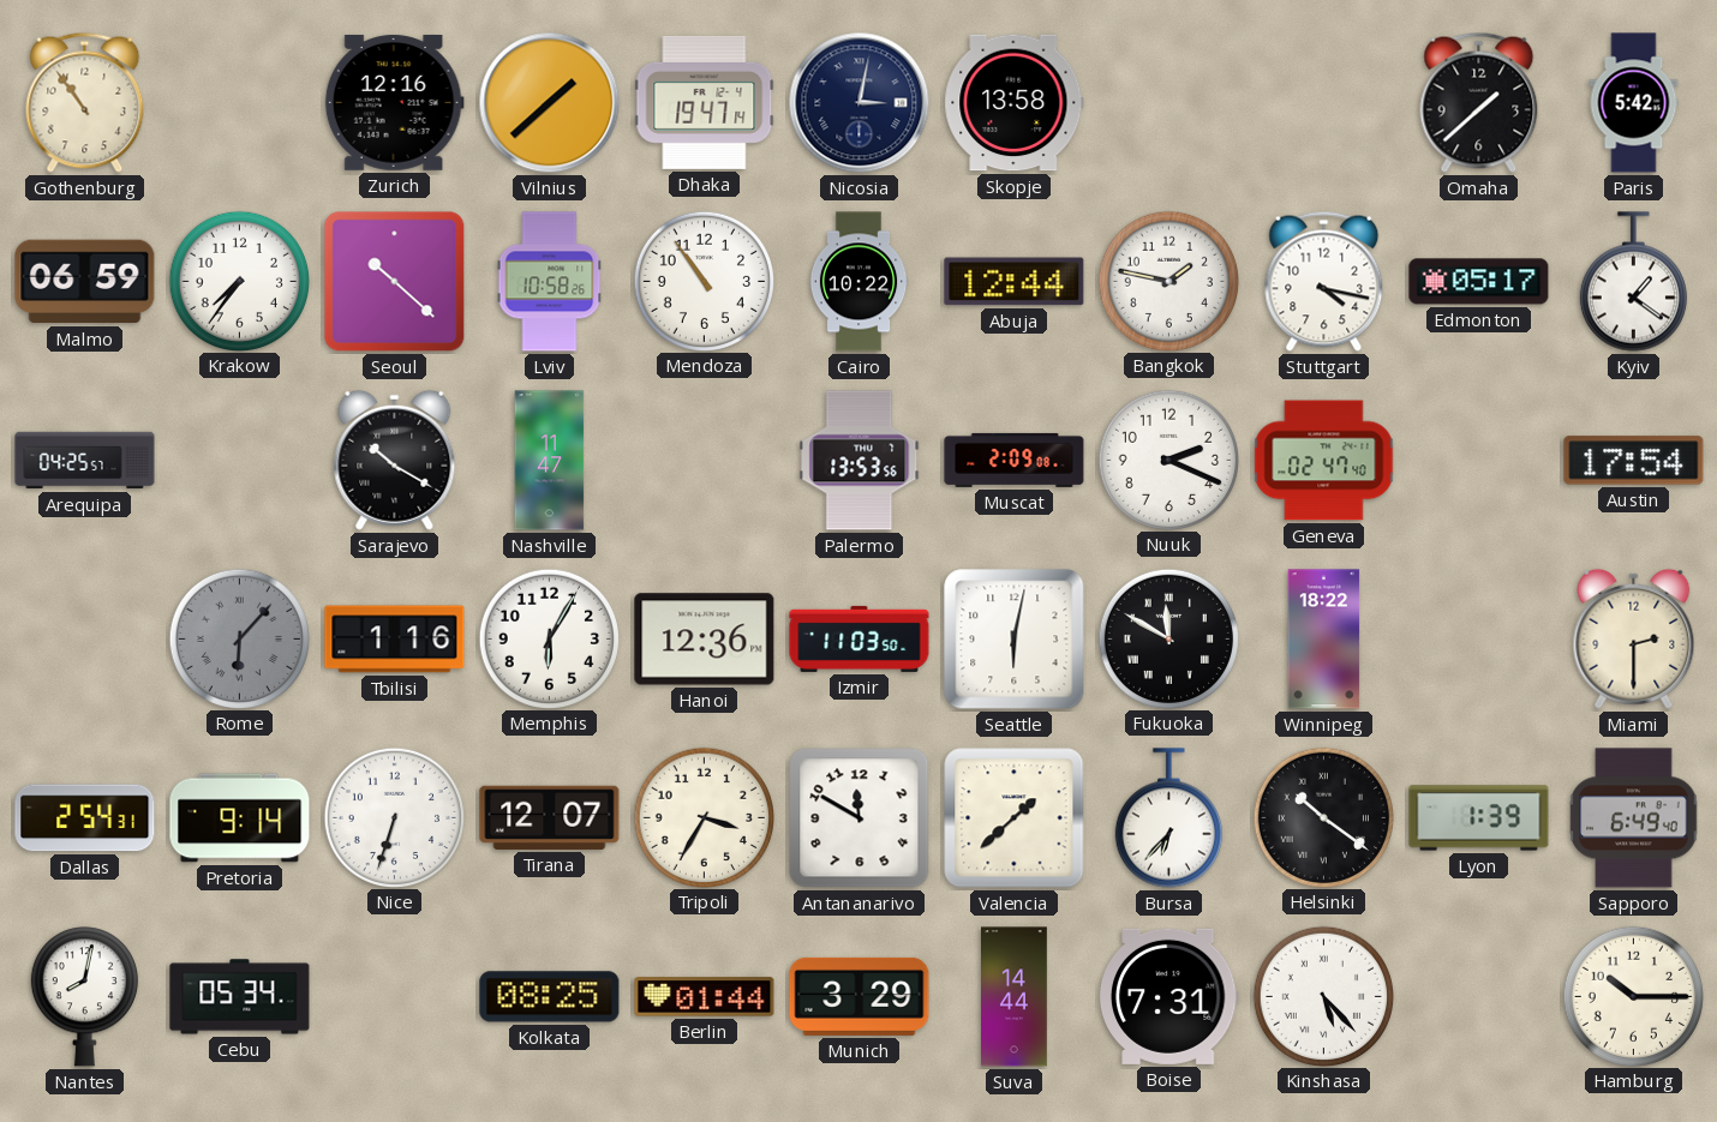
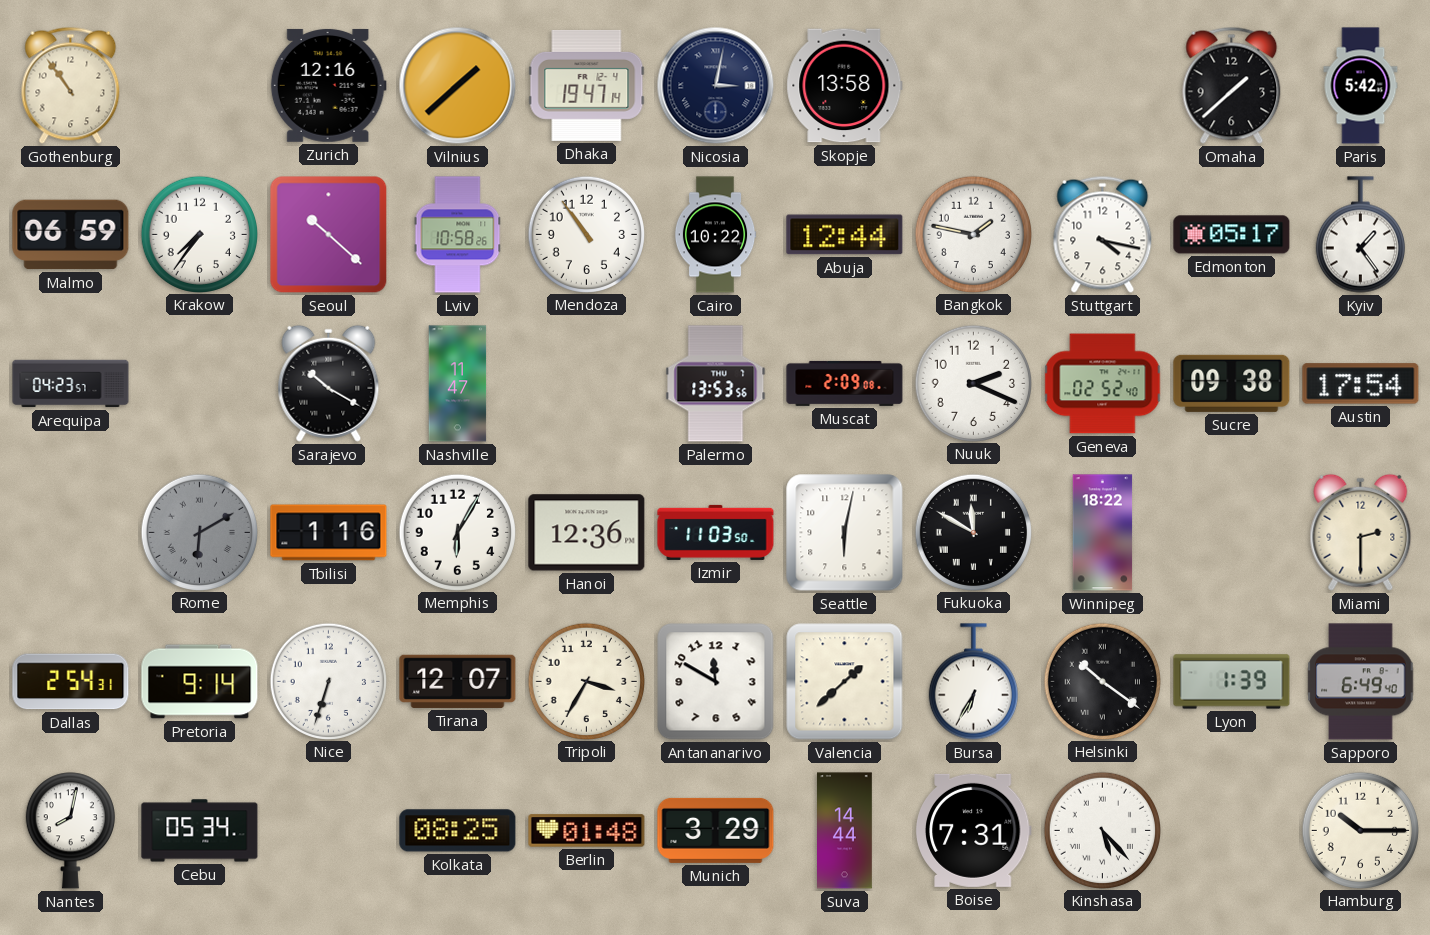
Kyiv: 1:21 -> 1:24
Arequipa: 04:25 -> 04:23
Geneva: 02:47 -> 02:52
Sucre: none -> 09:38
Rome: 6:07 -> 6:10
Bursa: 6:37 -> 6:35
Berlin: 01:44 -> 01:48
